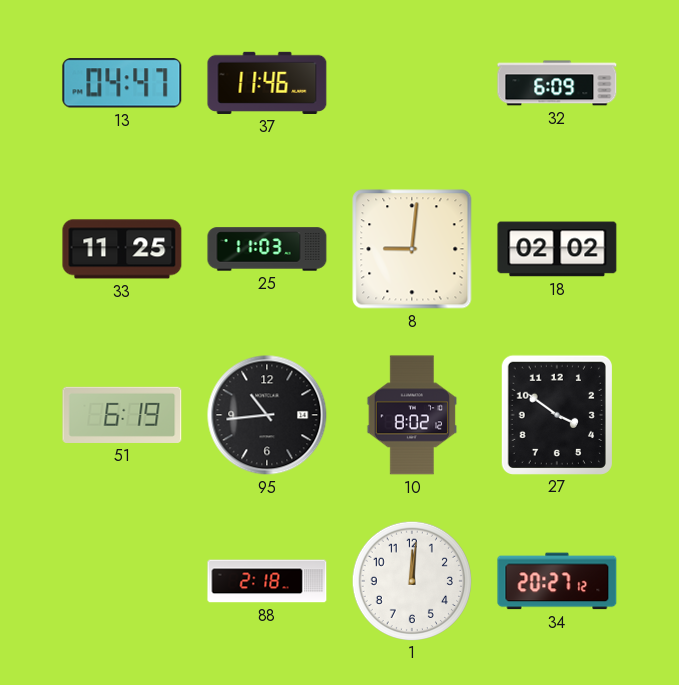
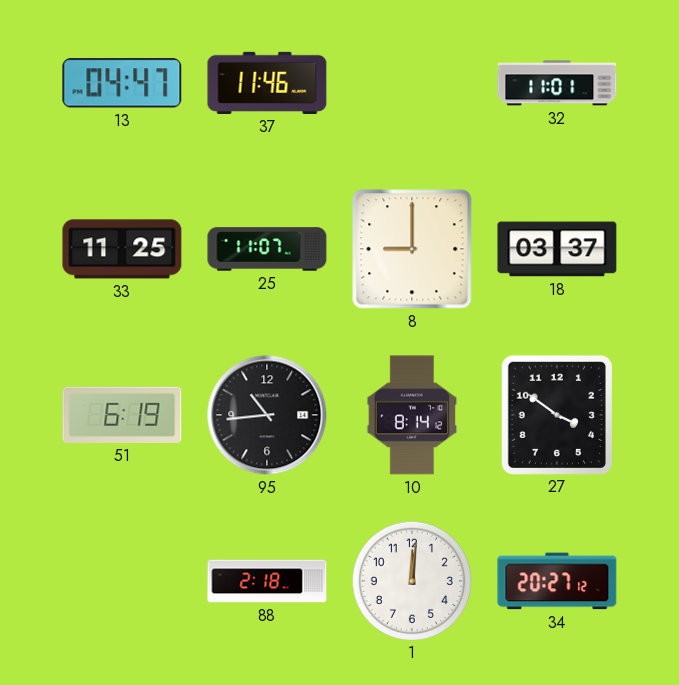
32: 6:09 -> 11:01
25: 11:03 -> 11:07
8: 9:01 -> 9:00
18: 02:02 -> 03:37
10: 8:02 -> 8:14
